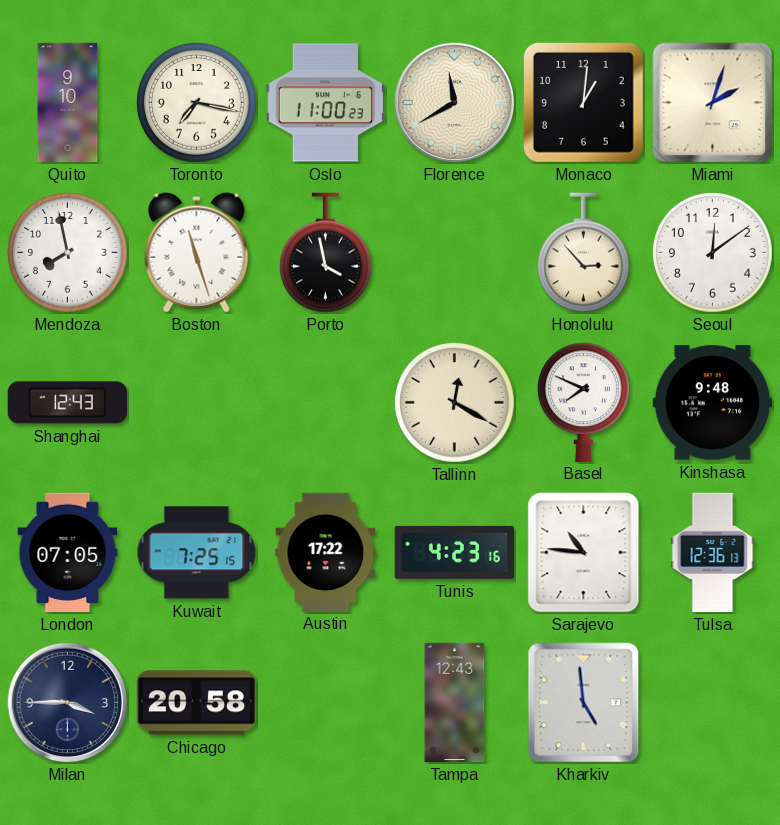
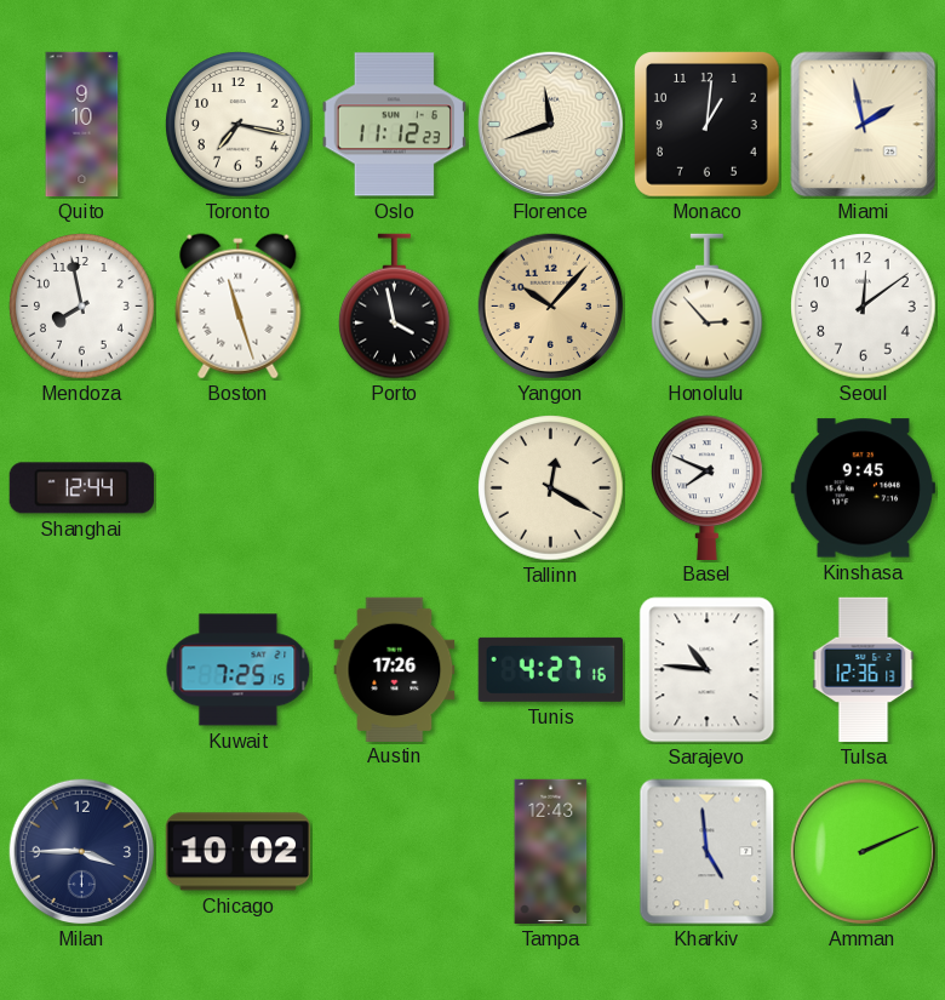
Oslo: 11:00 -> 11:12
Florence: 11:40 -> 11:42
Miami: 2:03 -> 1:58
Yangon: none -> 10:07
Shanghai: 12:43 -> 12:44
Kinshasa: 9:48 -> 9:45
London: 07:05 -> none
Austin: 17:22 -> 17:26
Tunis: 4:23 -> 4:27
Chicago: 20:58 -> 10:02
Amman: none -> 2:11
